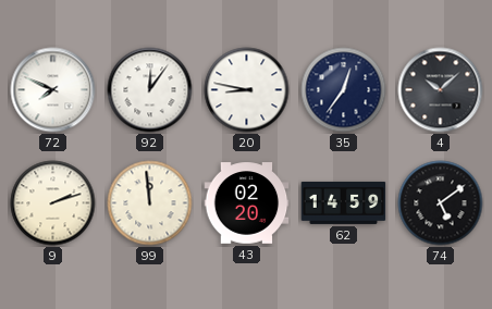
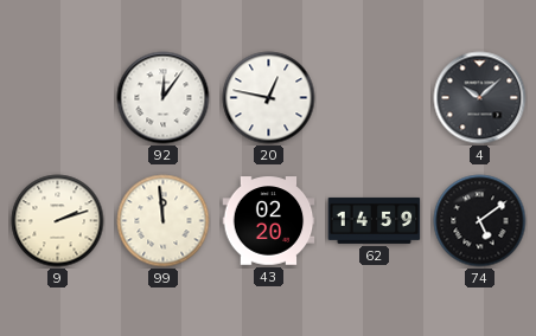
72: 7:49 -> none
20: 8:47 -> 12:47
35: 12:36 -> none
